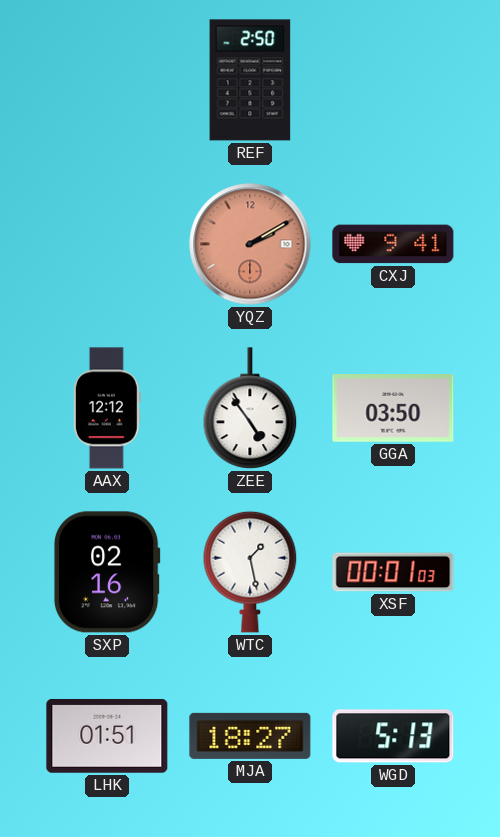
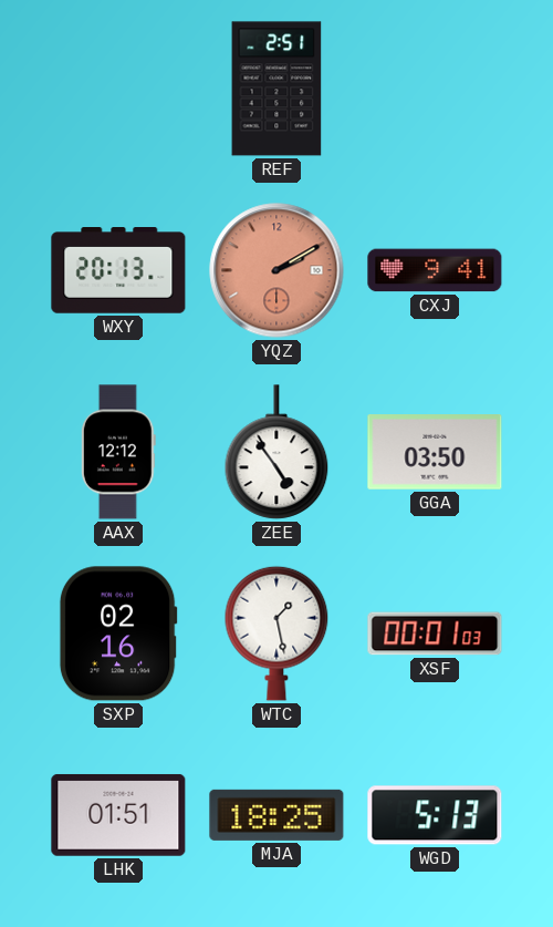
REF: 2:50 -> 2:51
WXY: none -> 20:13
MJA: 18:27 -> 18:25
